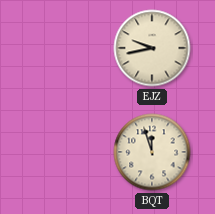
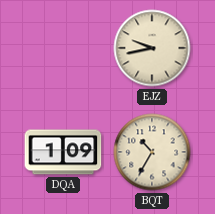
DQA: none -> 1:09
BQT: 11:57 -> 10:35
